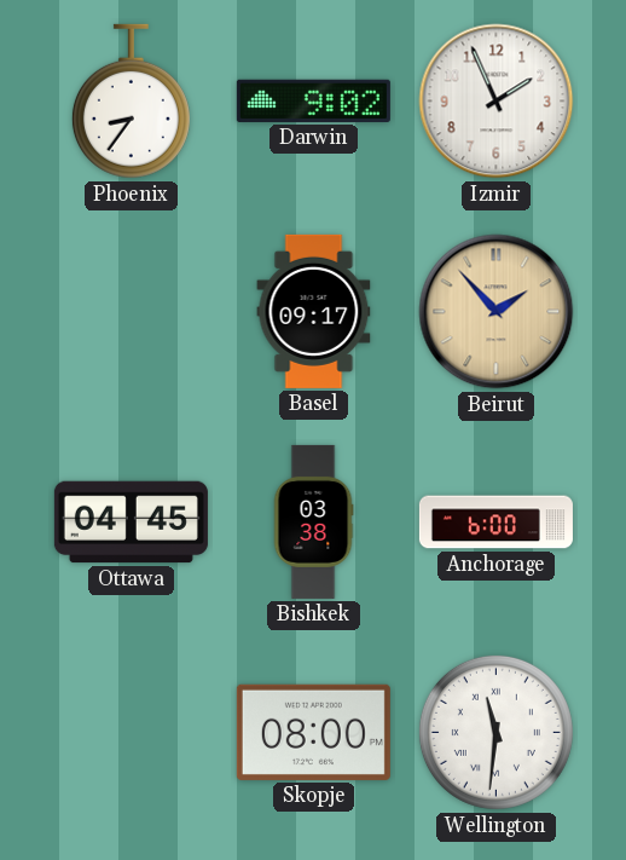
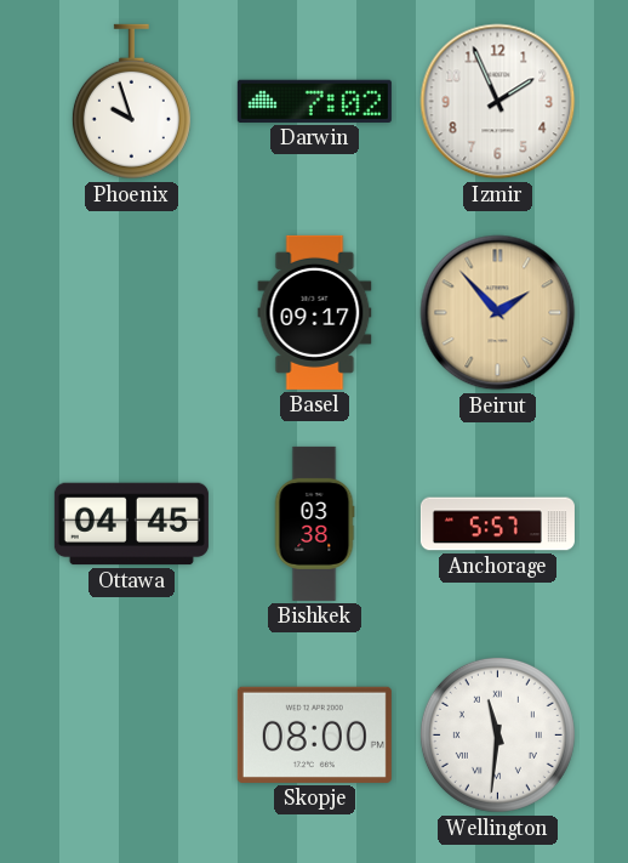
Phoenix: 8:36 -> 9:57
Darwin: 9:02 -> 7:02
Anchorage: 6:00 -> 5:57
